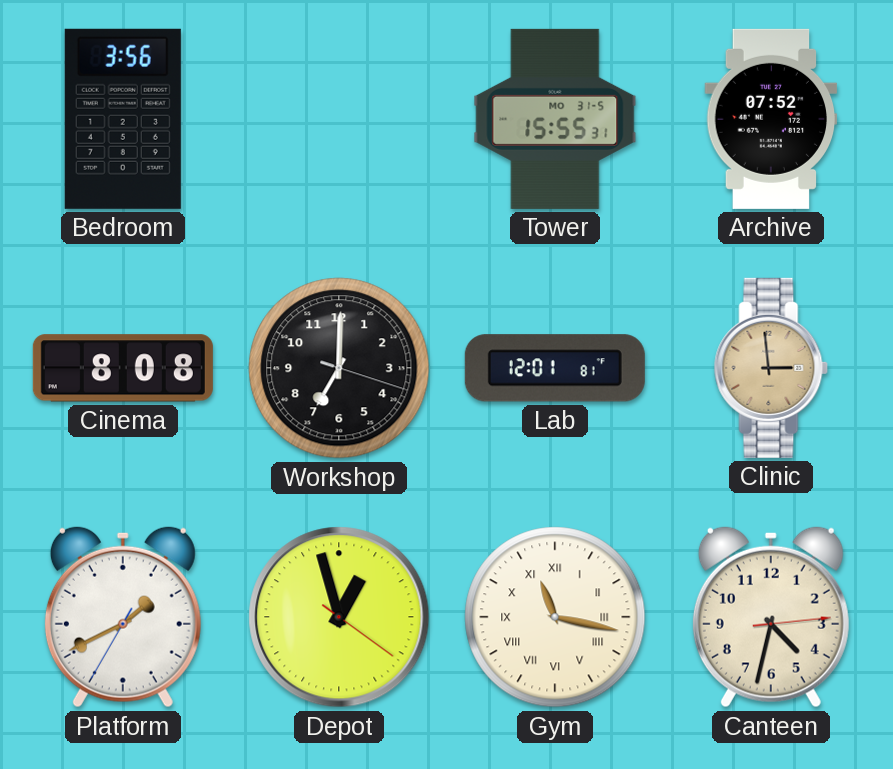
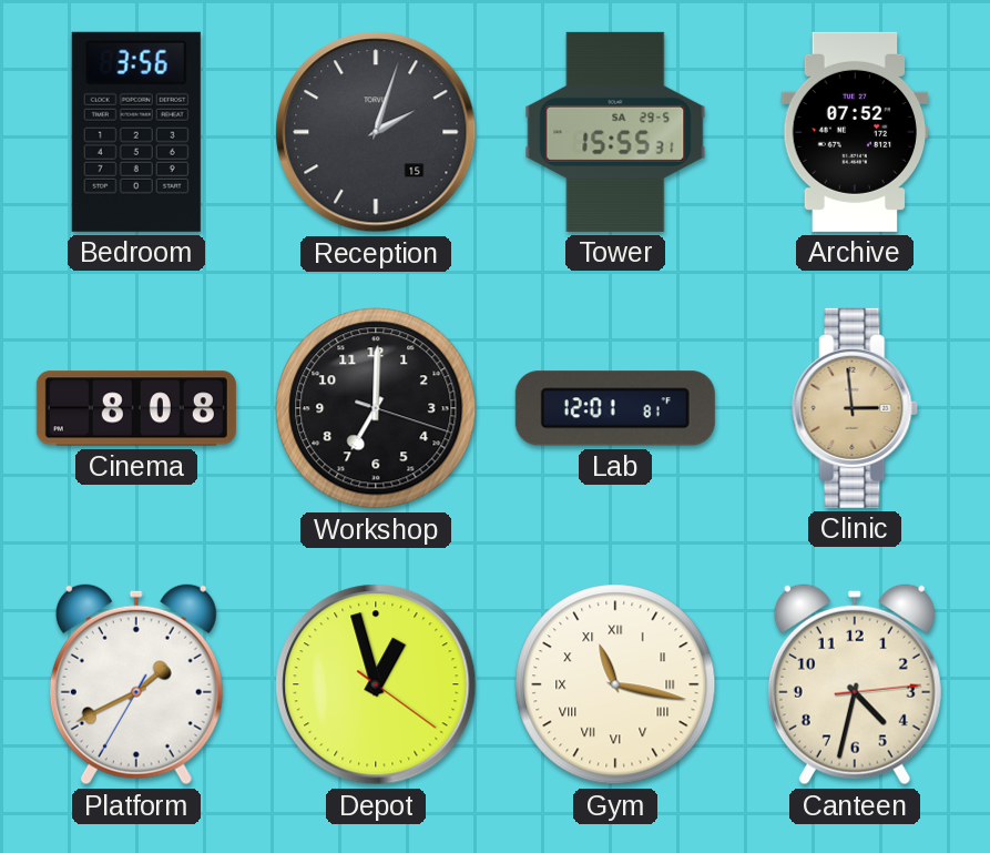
Reception: none -> 2:03
Tower date: MO 31-5 -> SA 29-5
